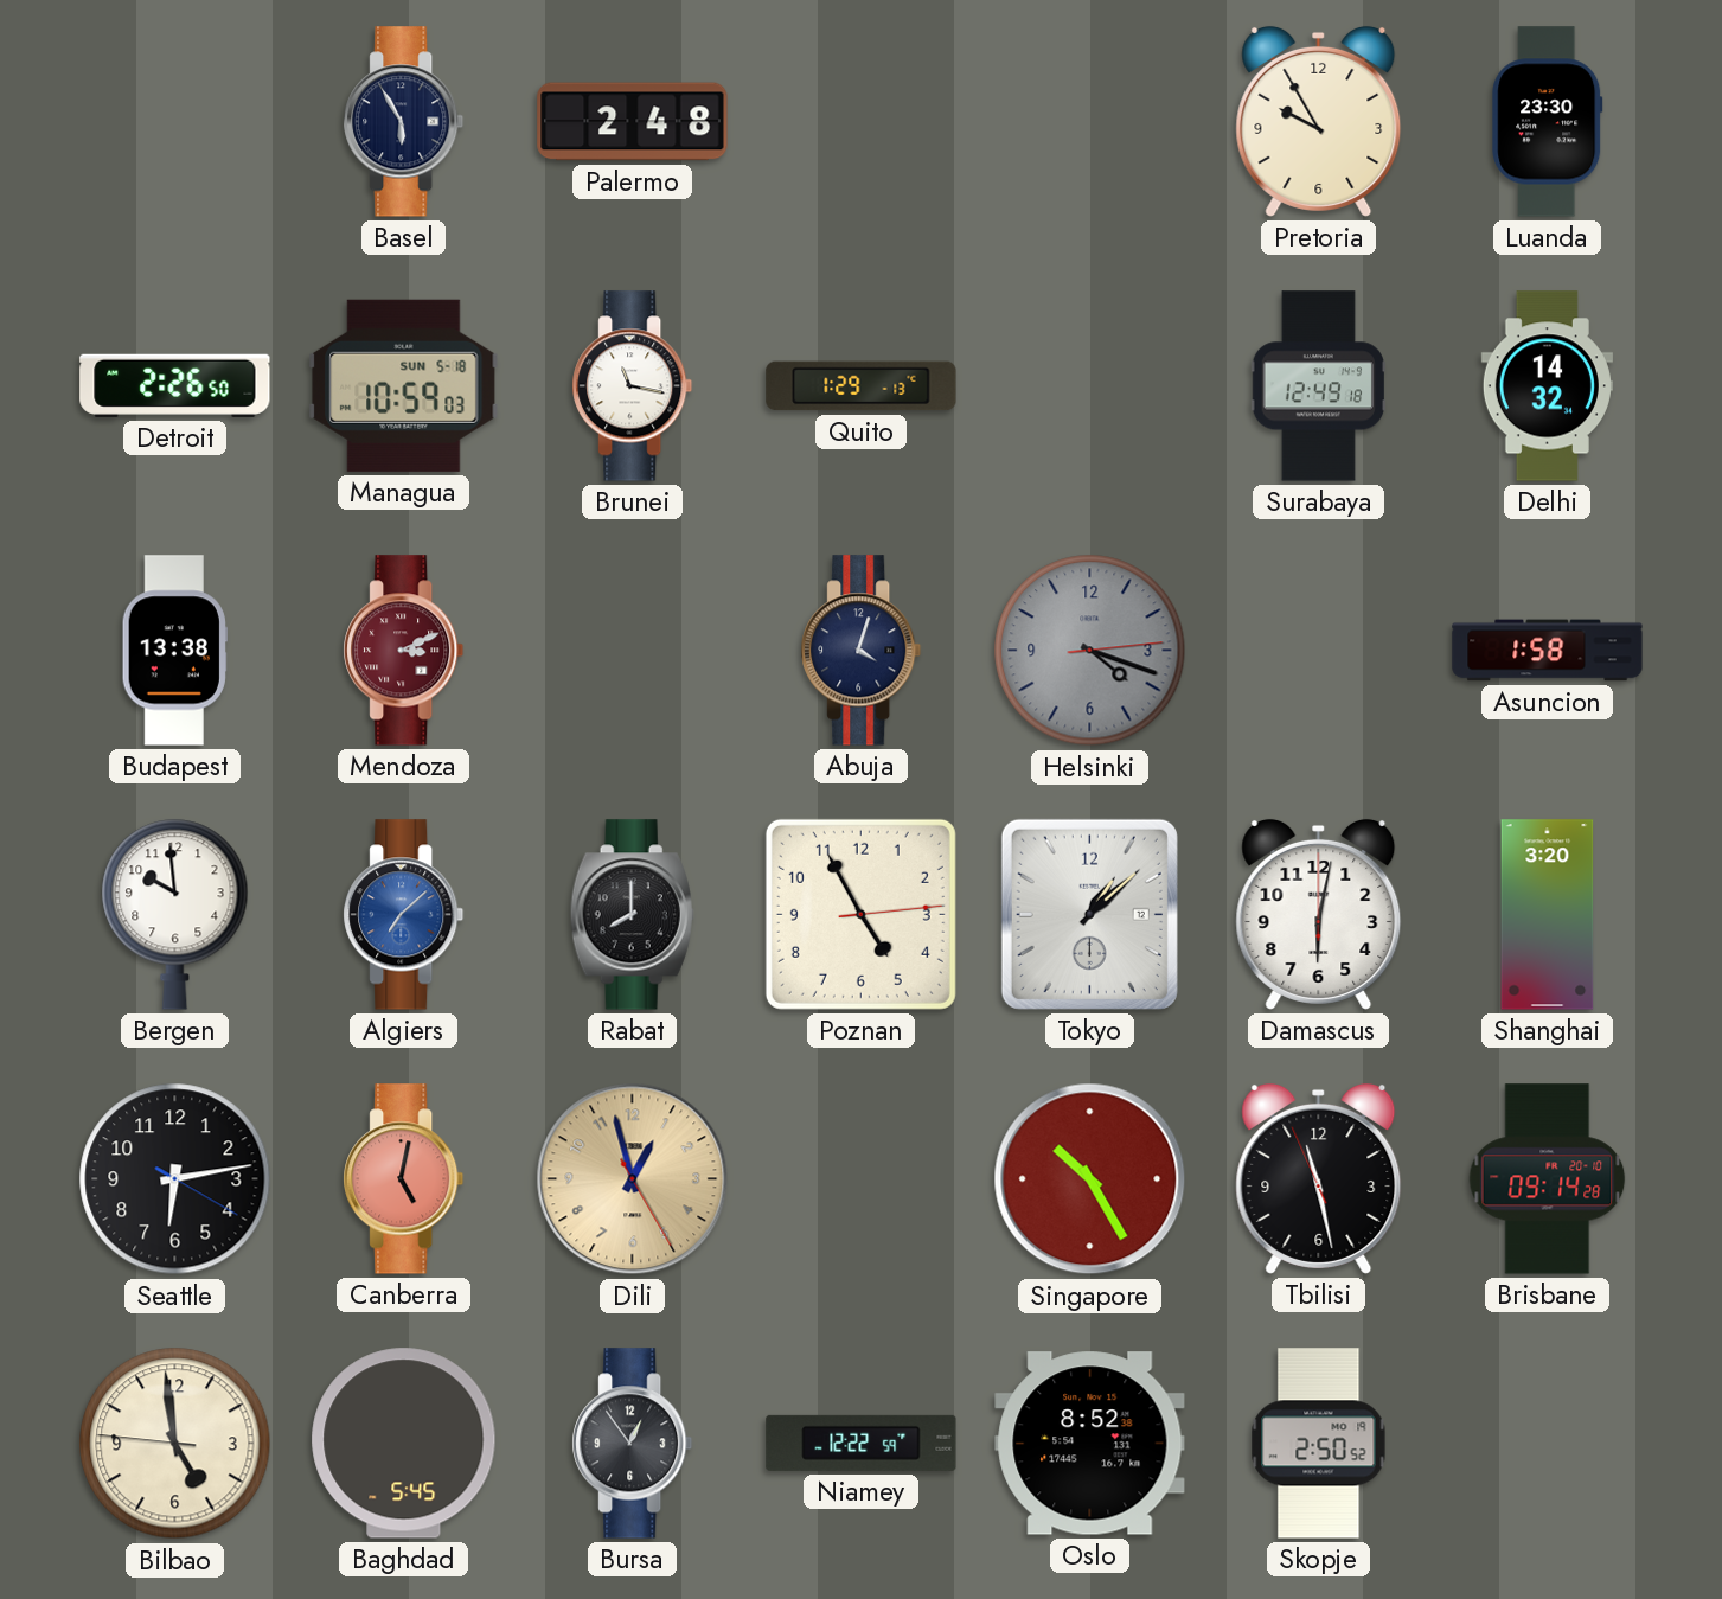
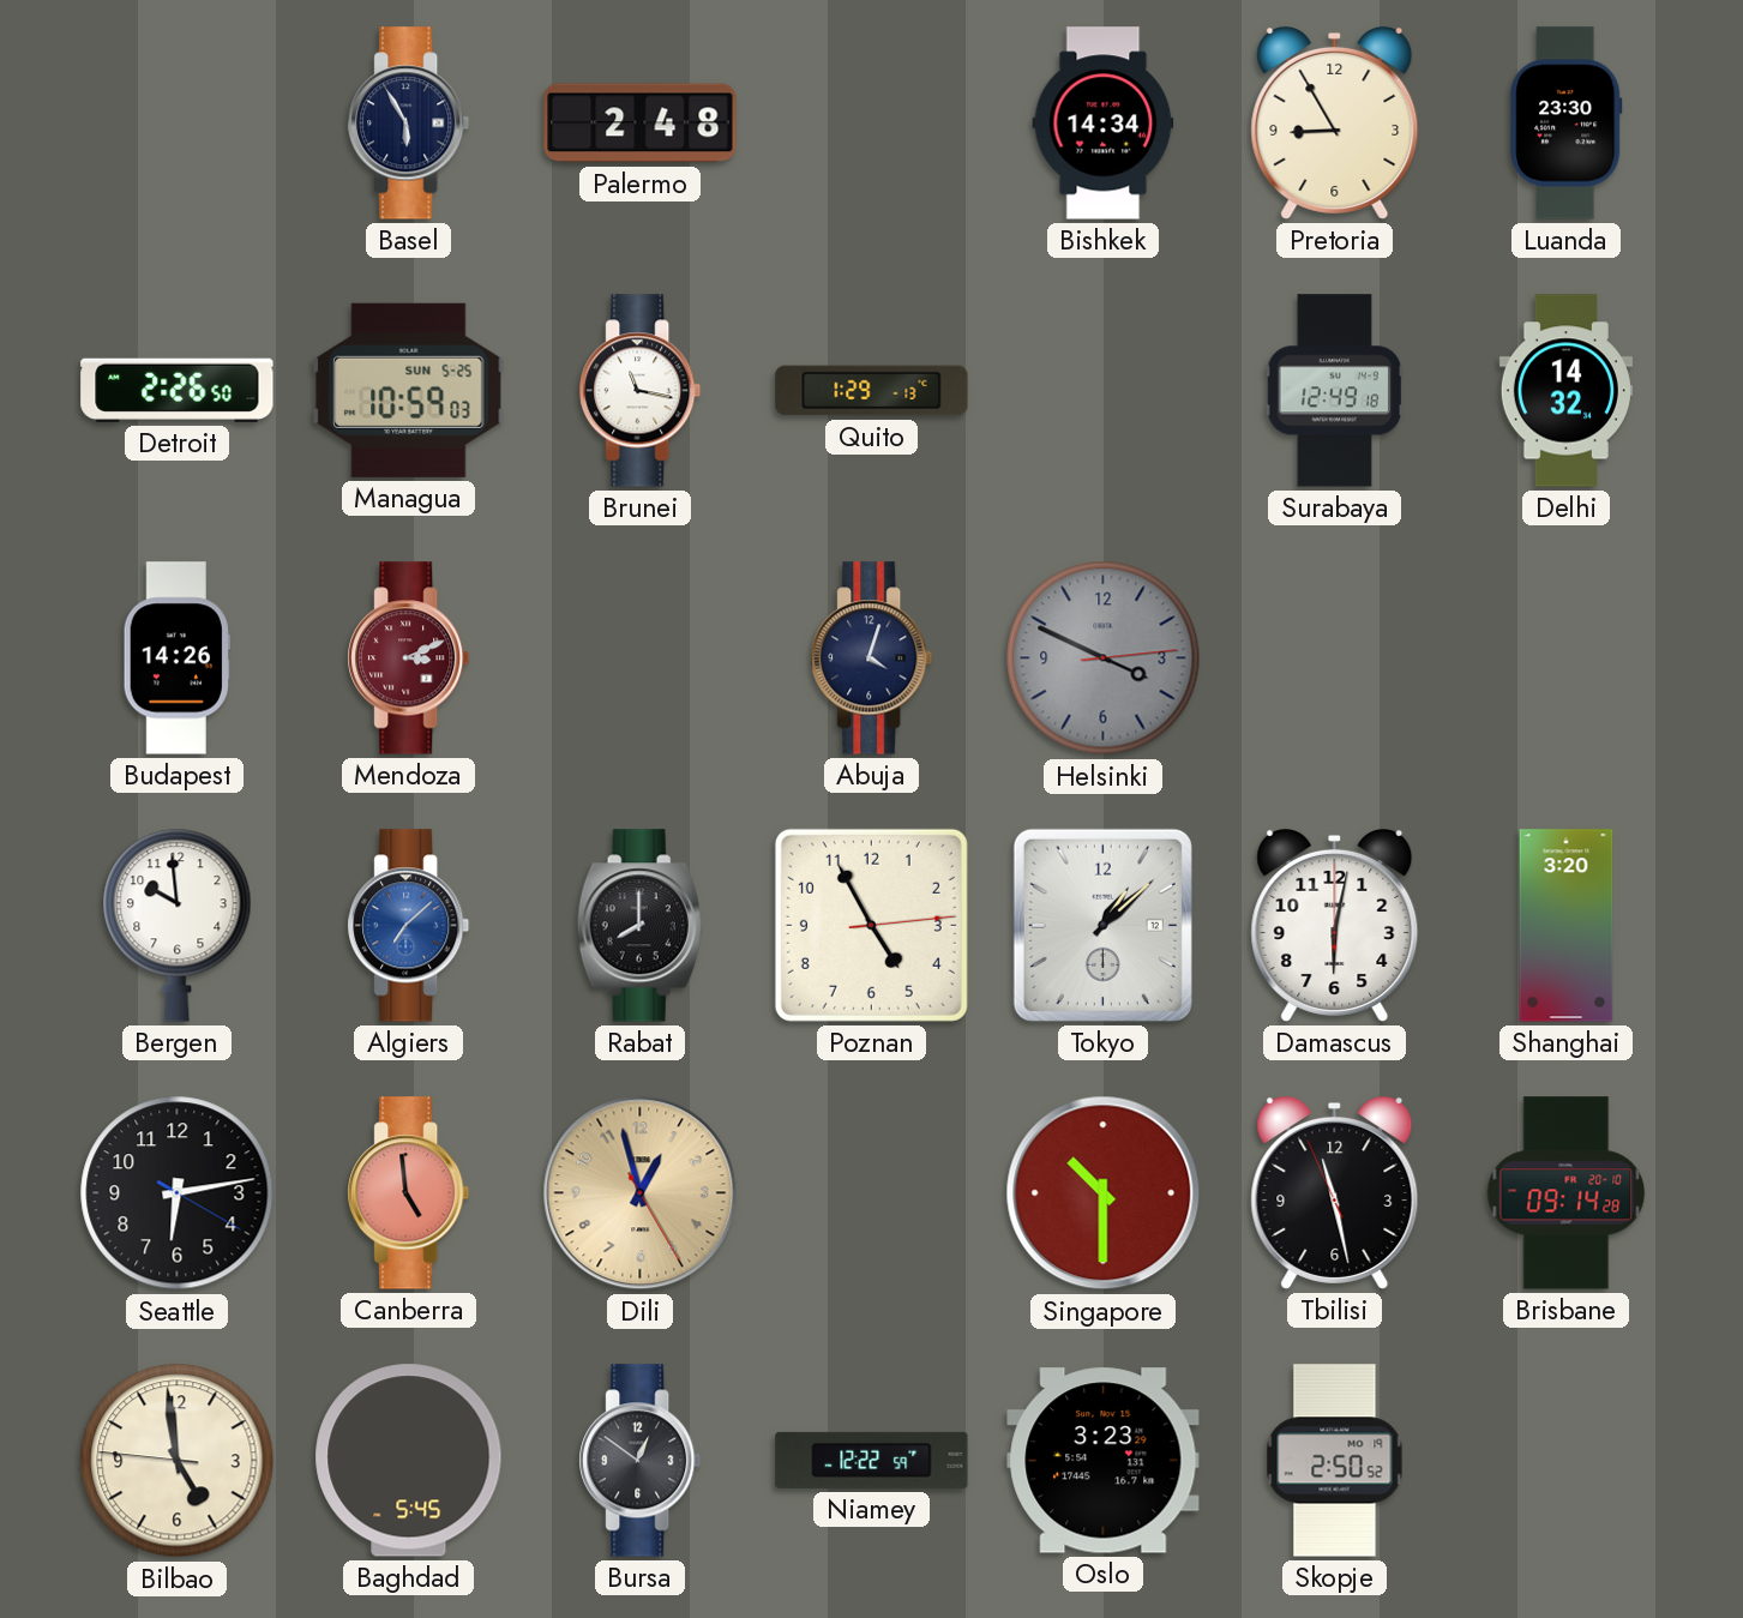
Bishkek: none -> 14:34
Pretoria: 9:55 -> 8:55
Managua date: SUN 5-18 -> SUN 5-25
Budapest: 13:38 -> 14:26
Helsinki: 4:18 -> 3:49
Asuncion: 1:58 -> none
Canberra: 5:02 -> 4:59
Singapore: 10:25 -> 10:30
Bursa: 12:54 -> 12:51
Oslo: 8:52 -> 3:23
